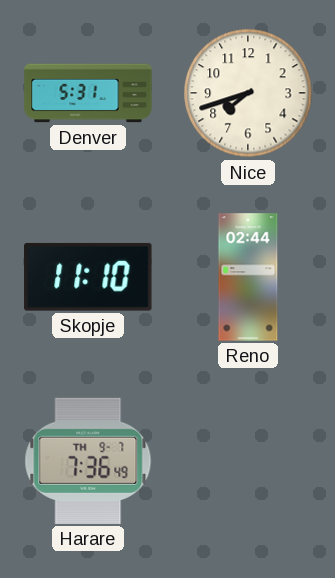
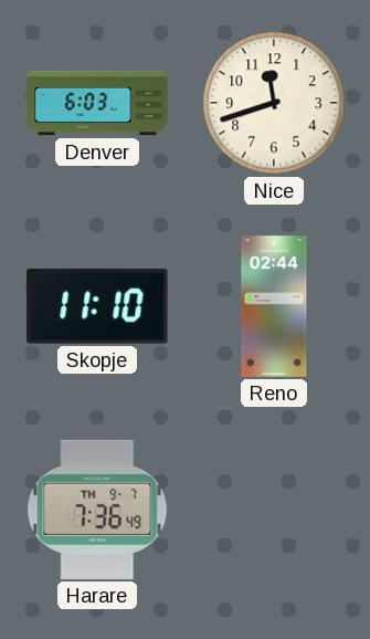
Denver: 5:31 -> 6:03
Nice: 7:42 -> 11:42
